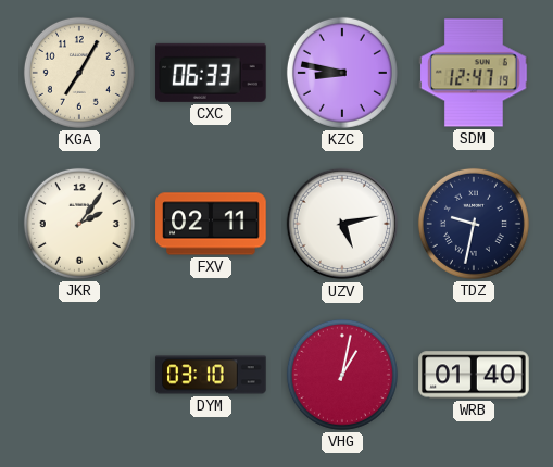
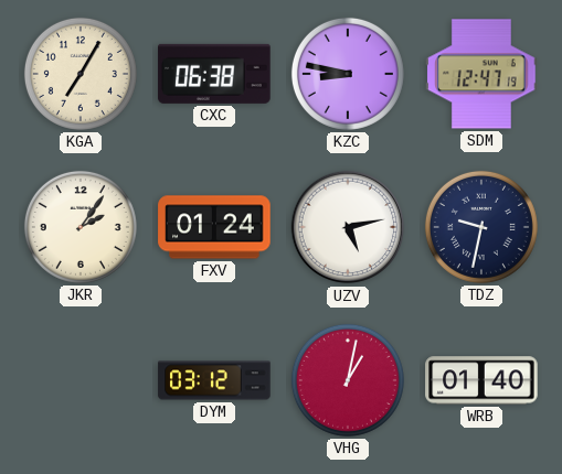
CXC: 06:33 -> 06:38
FXV: 02:11 -> 01:24
DYM: 03:10 -> 03:12
